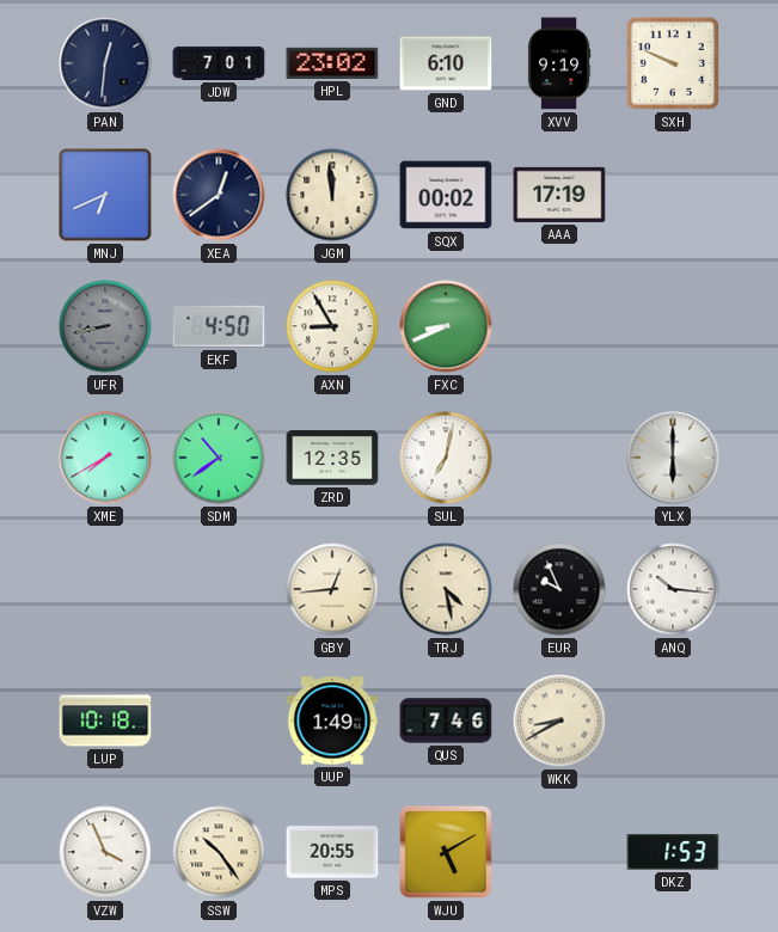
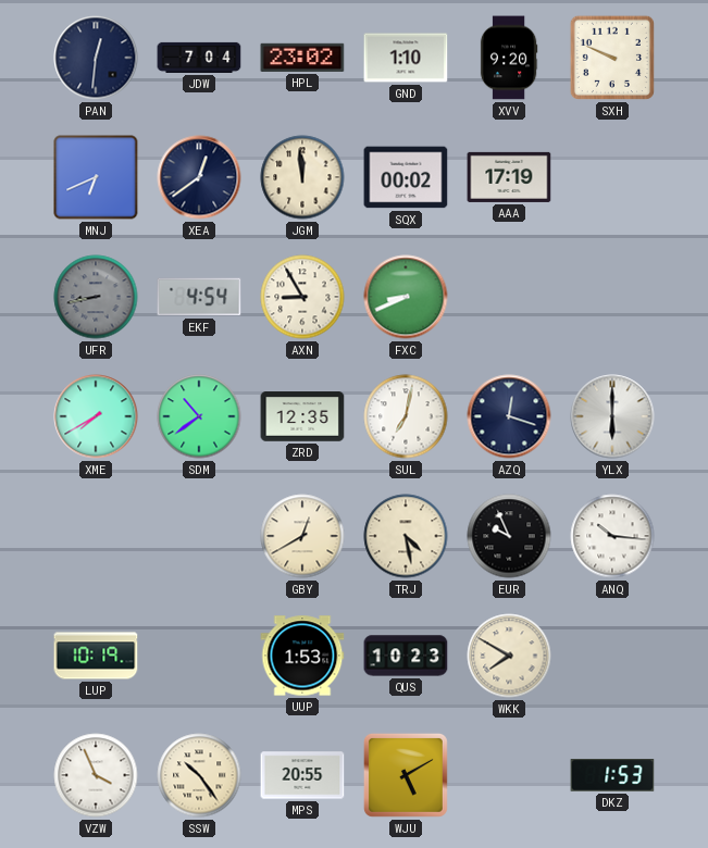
JDW: 7:01 -> 7:04
GND: 6:10 -> 1:10
XVV: 9:19 -> 9:20
EKF: 4:50 -> 4:54
AZQ: none -> 12:18
GBY: 12:44 -> 12:40
LUP: 10:18 -> 10:19
UUP: 1:49 -> 1:53
QUS: 7:46 -> 10:23
WKK: 8:40 -> 7:50
